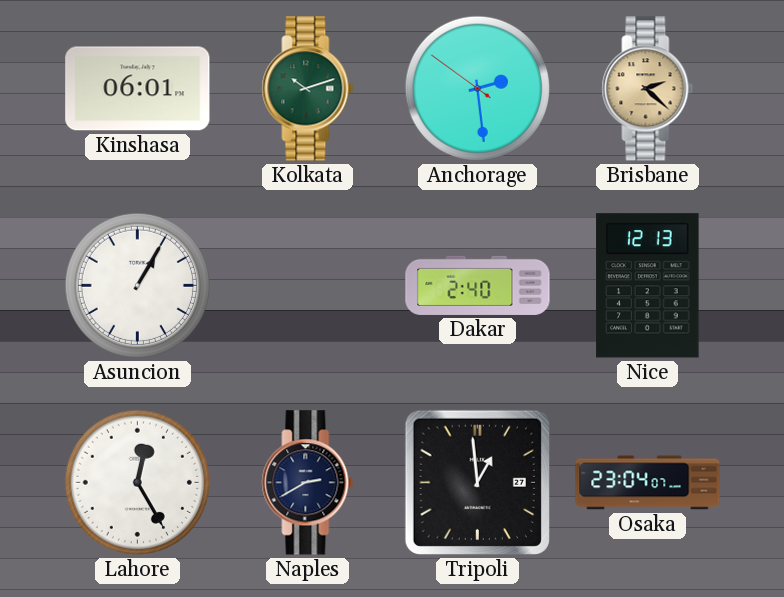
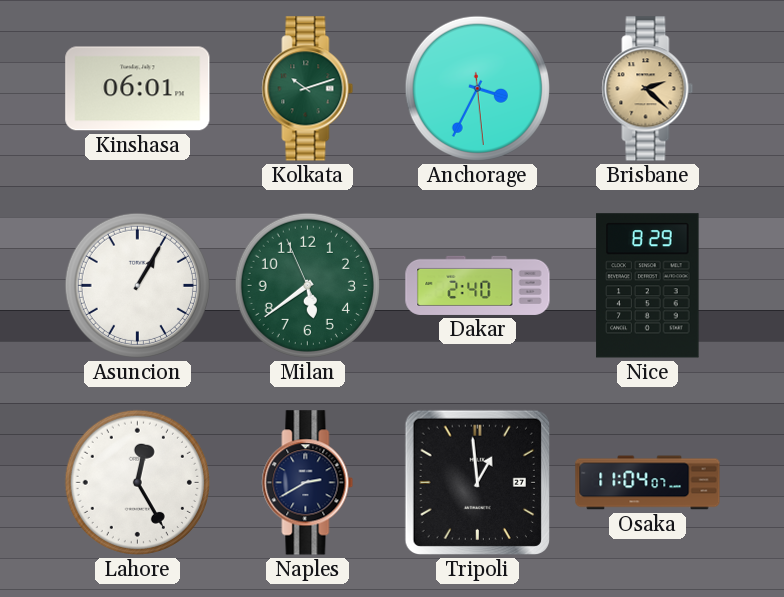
Anchorage: 2:28 -> 3:34
Milan: none -> 5:38
Nice: 12:13 -> 8:29
Osaka: 23:04 -> 11:04
